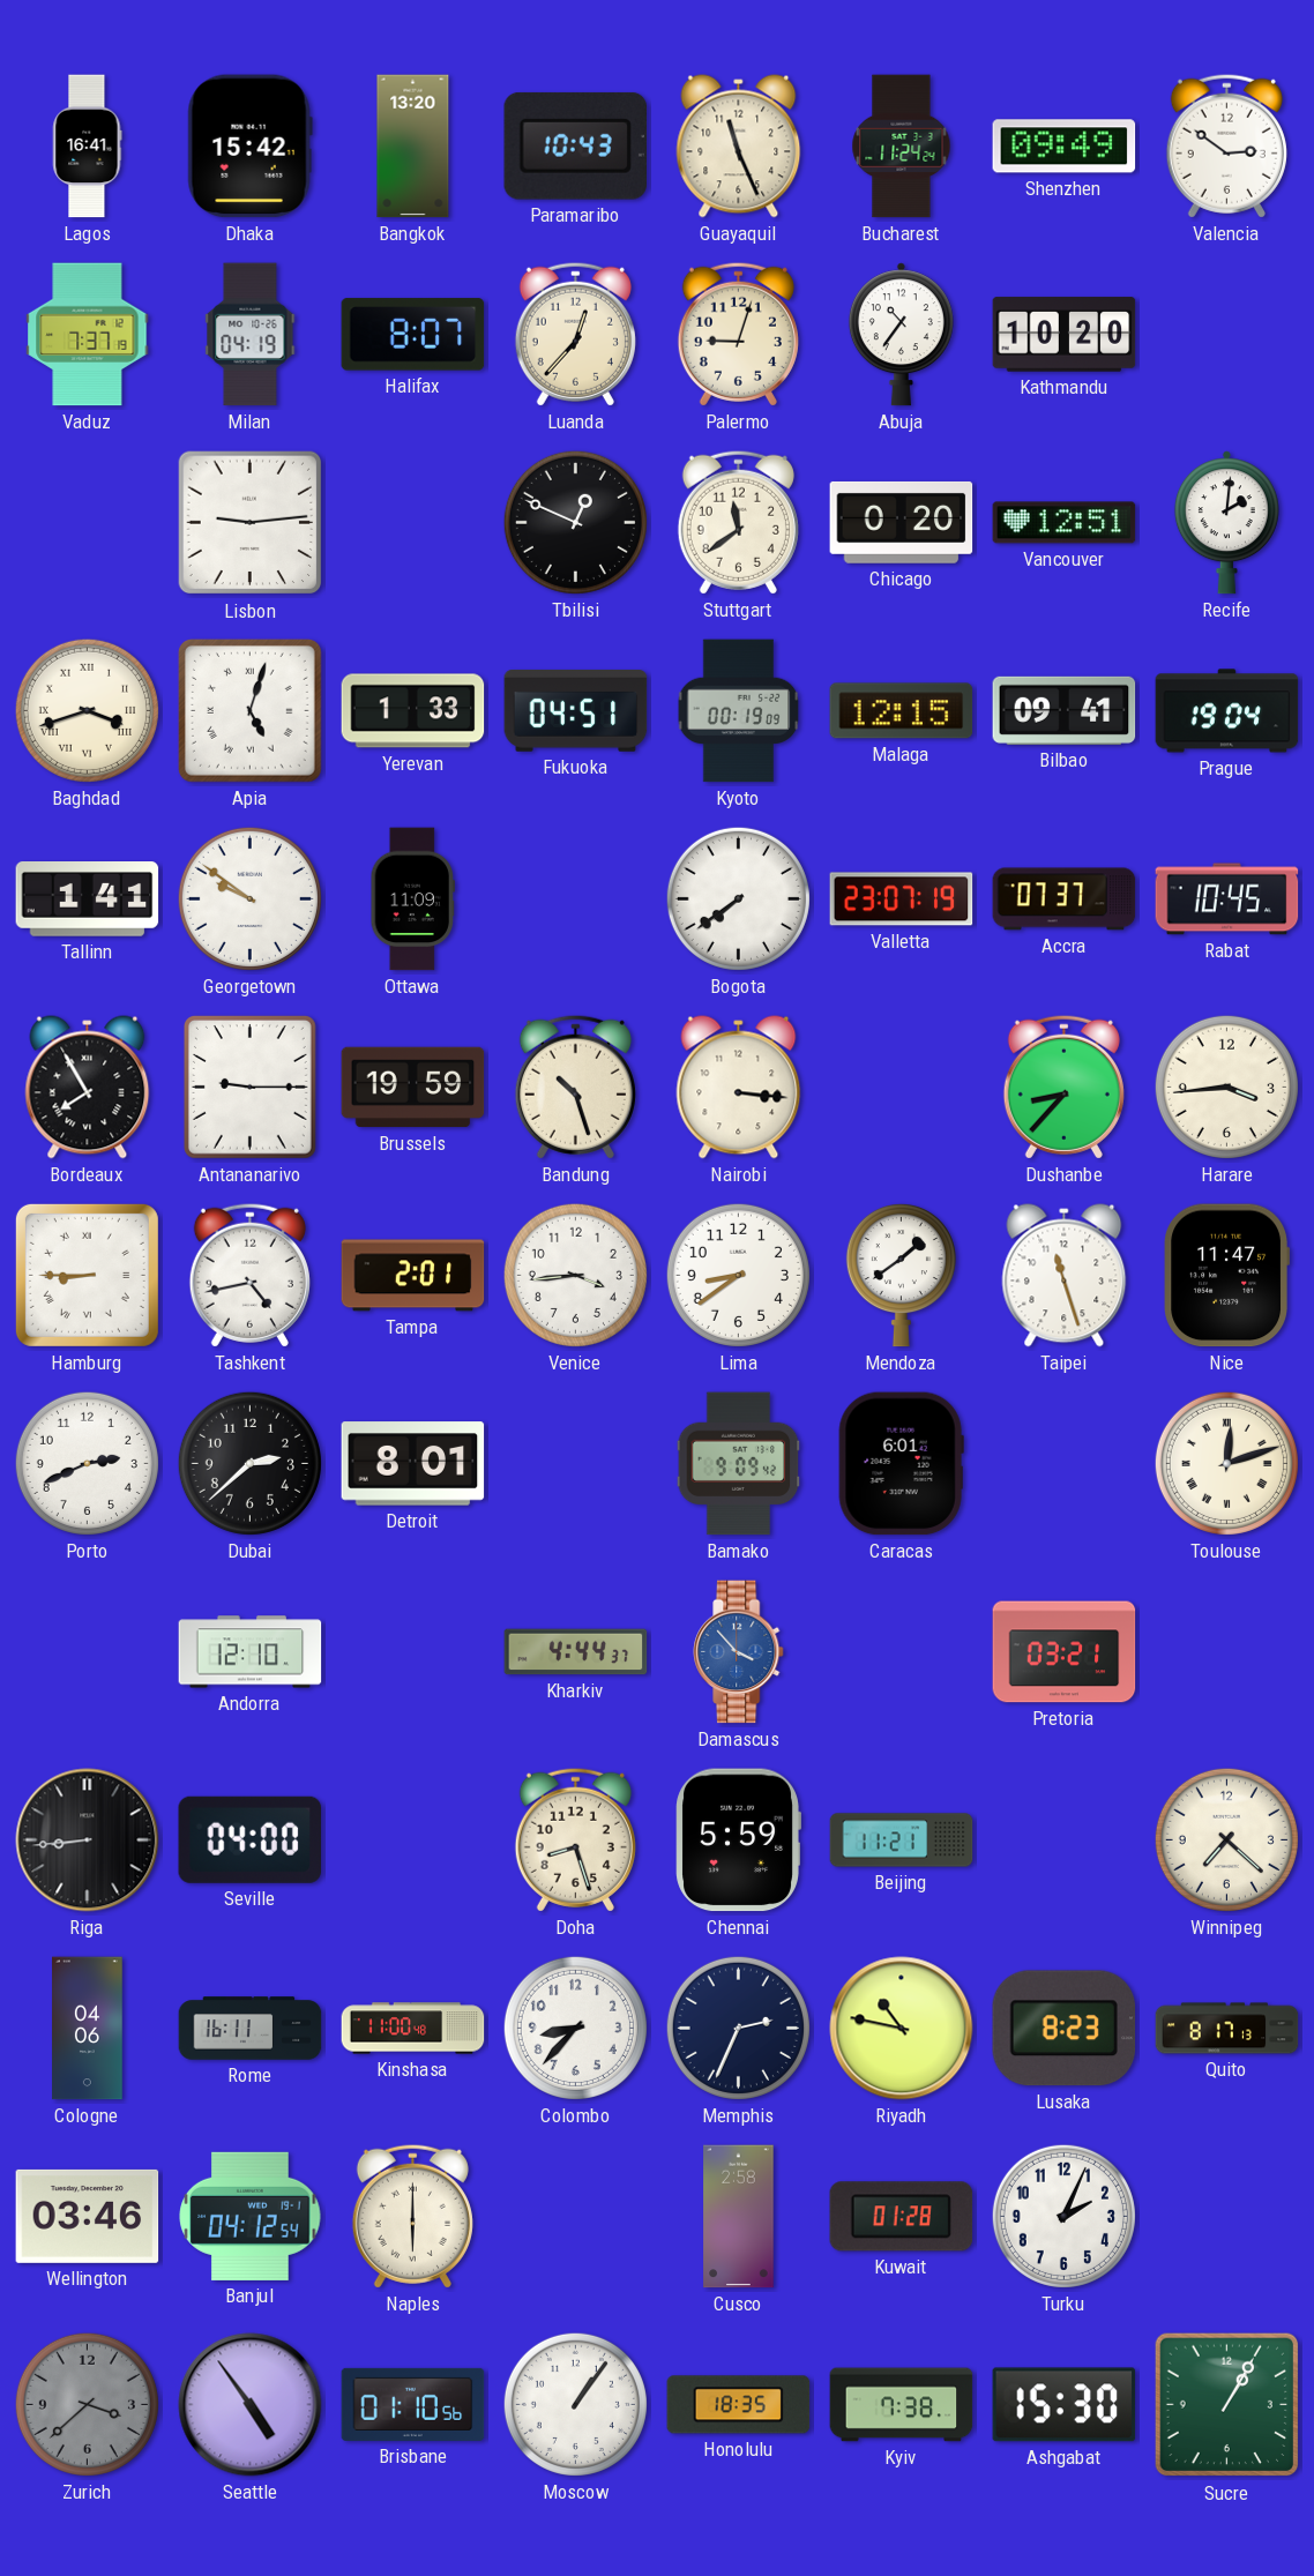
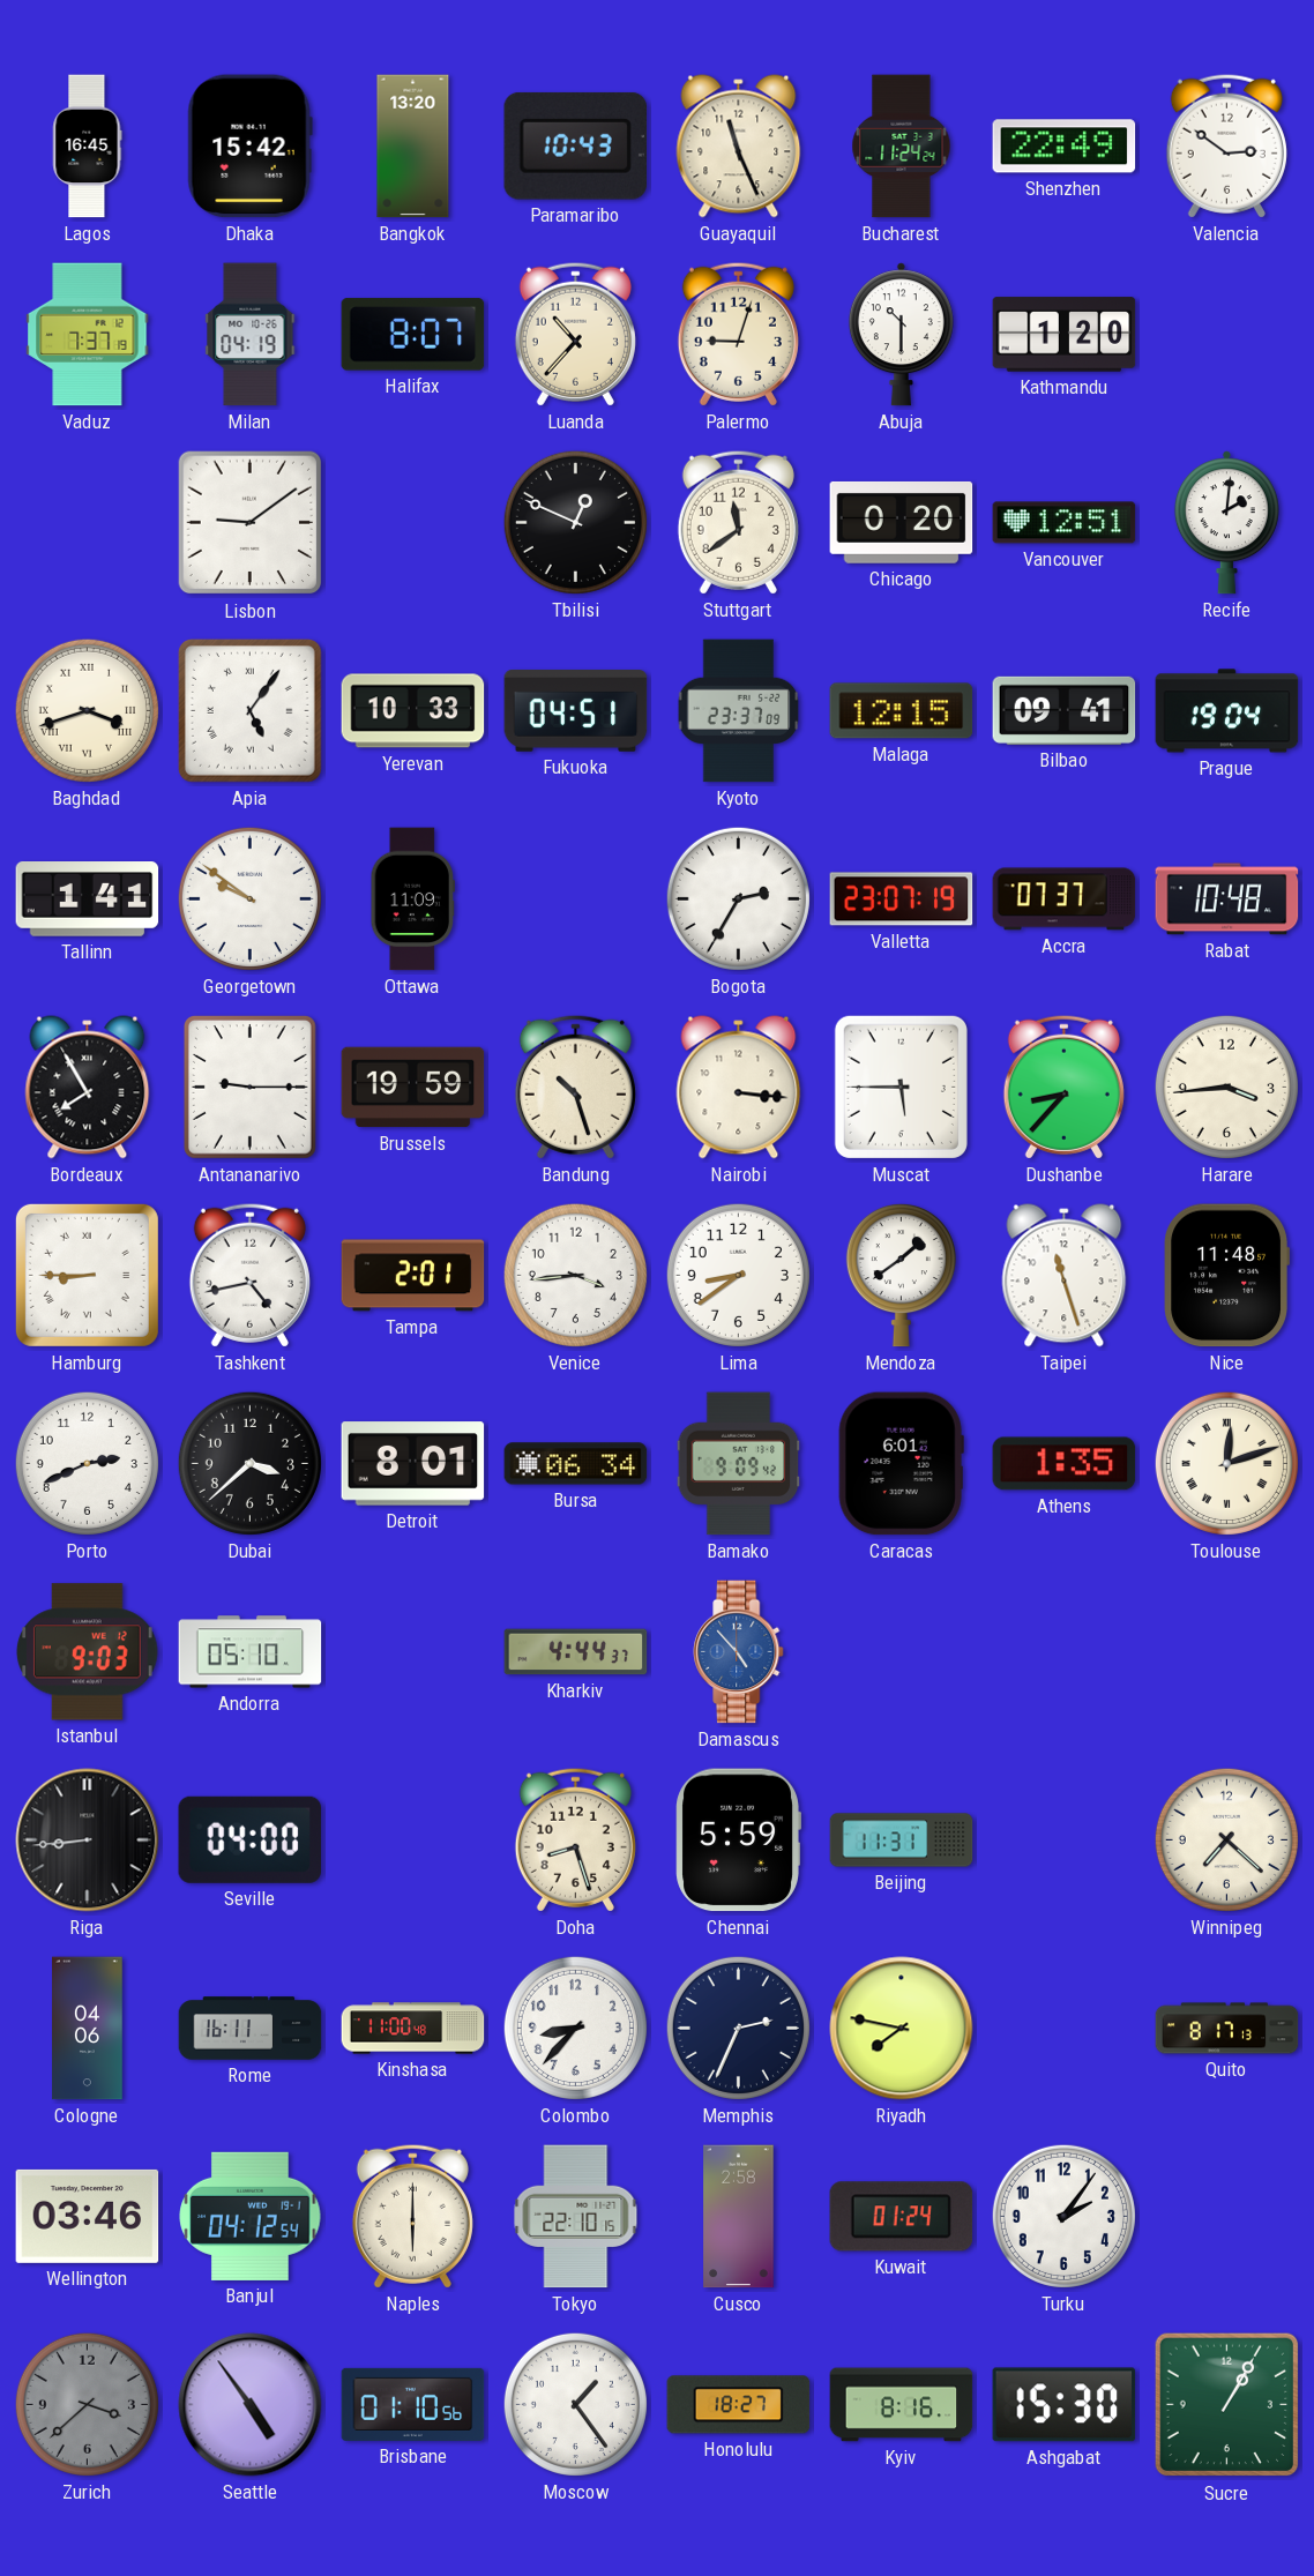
Lagos: 16:41 -> 16:45
Shenzhen: 09:49 -> 22:49
Luanda: 12:37 -> 10:37
Abuja: 10:36 -> 10:30
Kathmandu: 10:20 -> 1:20
Lisbon: 9:14 -> 9:09
Apia: 5:03 -> 5:06
Yerevan: 1:33 -> 10:33
Kyoto: 00:19 -> 23:37
Bogota: 7:39 -> 2:35
Rabat: 10:45 -> 10:48
Muscat: none -> 5:45
Nice: 11:47 -> 11:48
Dubai: 2:38 -> 3:38
Bursa: none -> 06:34
Athens: none -> 1:35
Istanbul: none -> 9:03
Andorra: 12:10 -> 05:10
Damascus: 3:53 -> 4:53
Pretoria: 03:21 -> none
Beijing: 11:21 -> 11:31
Riyadh: 10:47 -> 7:47
Lusaka: 8:23 -> none
Tokyo: none -> 22:10
Kuwait: 01:28 -> 01:24
Turku: 2:04 -> 2:06
Moscow: 1:06 -> 1:24
Honolulu: 18:35 -> 18:27
Kyiv: 7:38 -> 8:16
